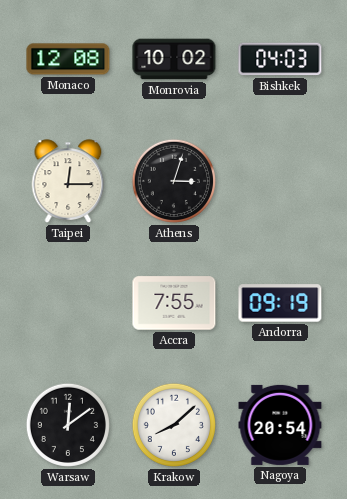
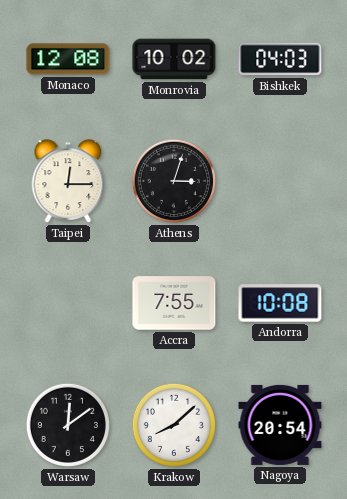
Andorra: 09:19 -> 10:08
